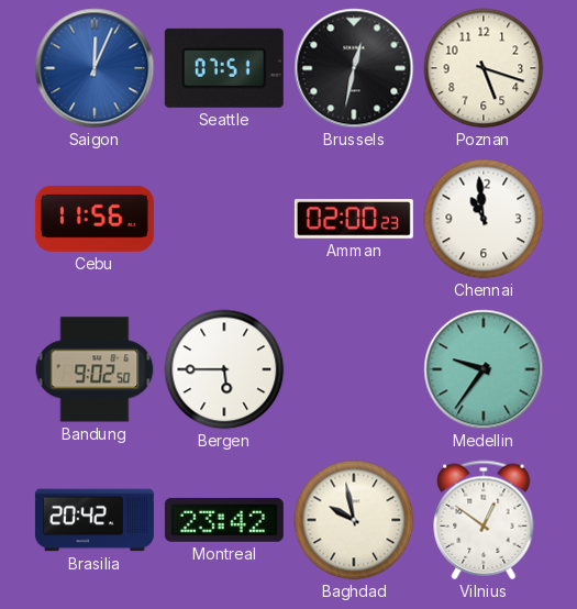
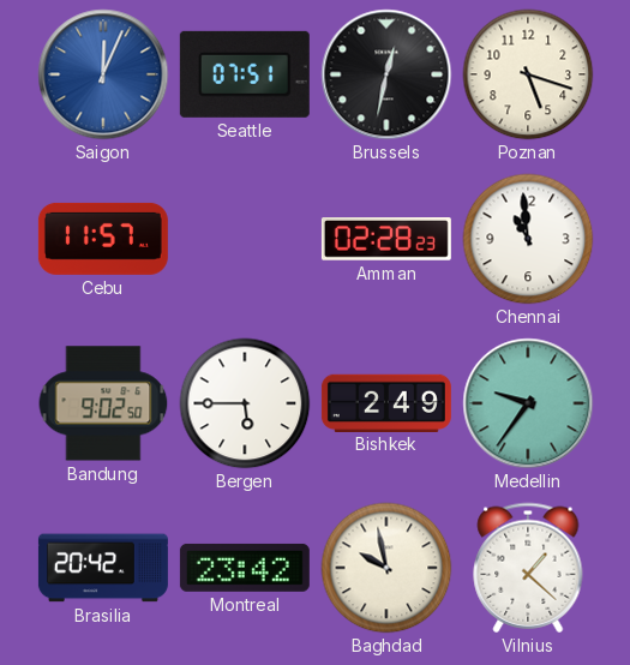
Cebu: 11:56 -> 11:57
Amman: 02:00 -> 02:28
Bishkek: none -> 2:49
Vilnius: 12:51 -> 1:22
